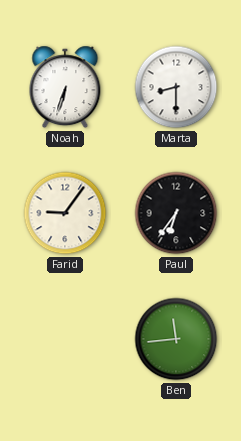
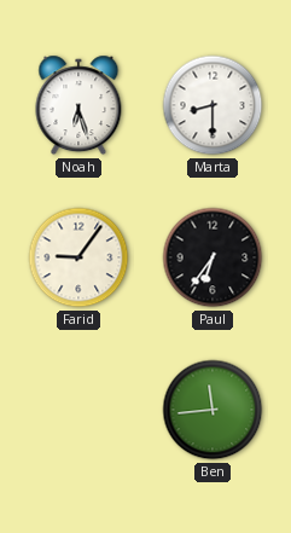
Noah: 6:33 -> 6:27
